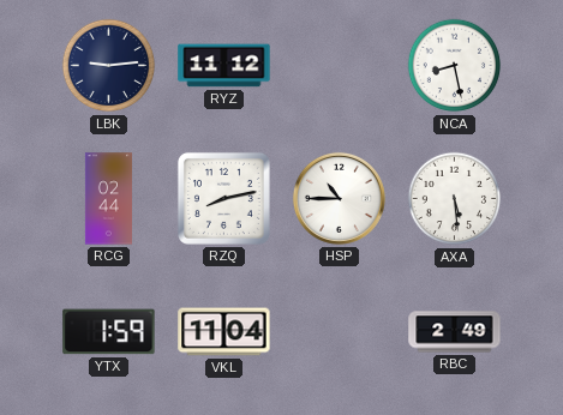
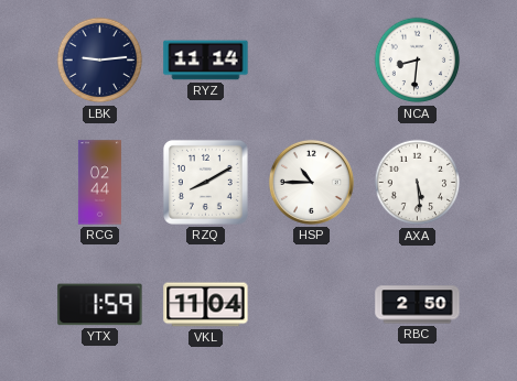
RYZ: 11:12 -> 11:14
NCA: 8:28 -> 8:31
RZQ: 8:13 -> 8:10
RBC: 2:49 -> 2:50
